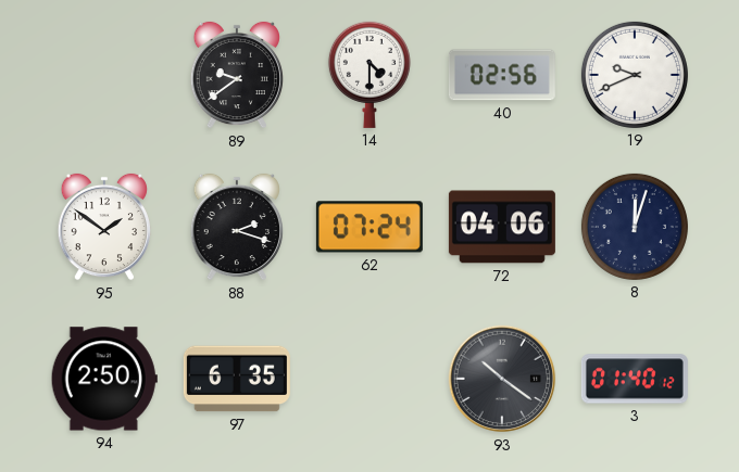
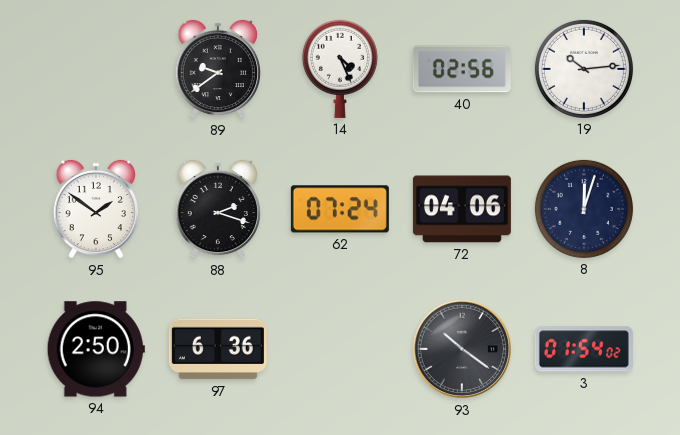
14: 4:30 -> 4:26
19: 9:41 -> 10:14
97: 6:35 -> 6:36
3: 01:40 -> 01:54
